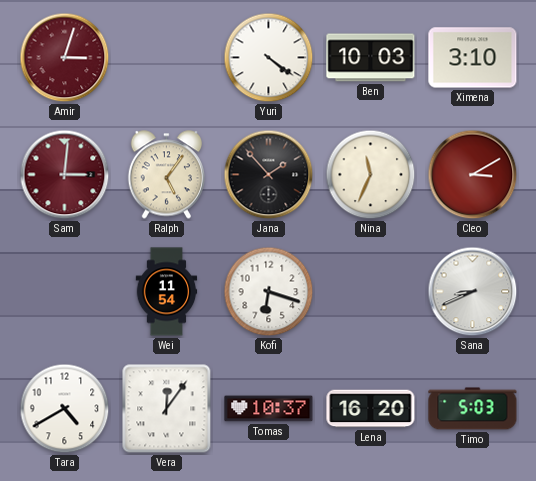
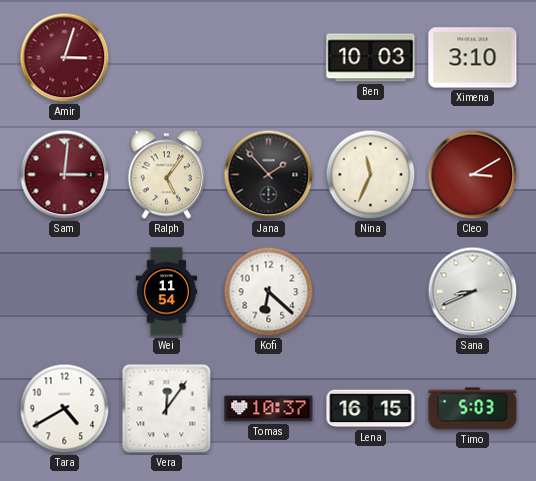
Yuri: 4:21 -> none
Kofi: 6:18 -> 6:22
Lena: 16:20 -> 16:15
